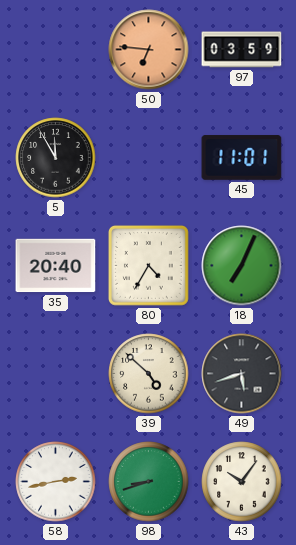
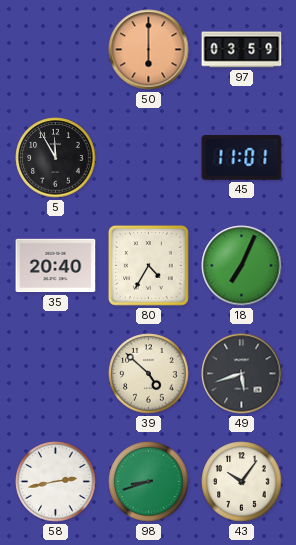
50: 6:46 -> 6:00
